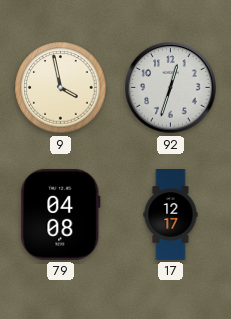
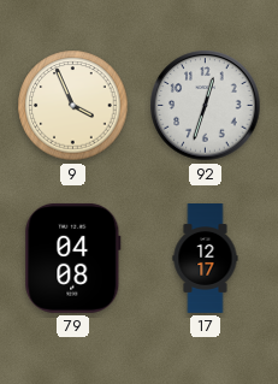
9: 3:58 -> 3:56
